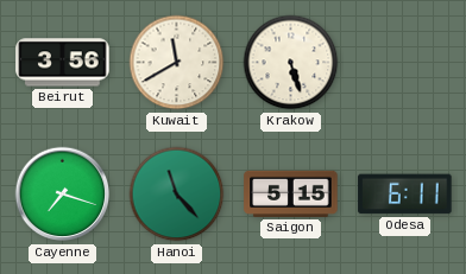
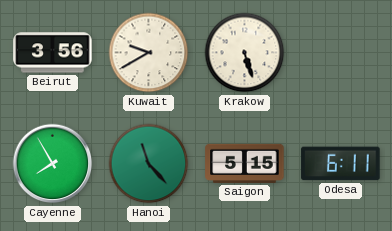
Kuwait: 11:40 -> 9:40
Cayenne: 7:18 -> 7:55
